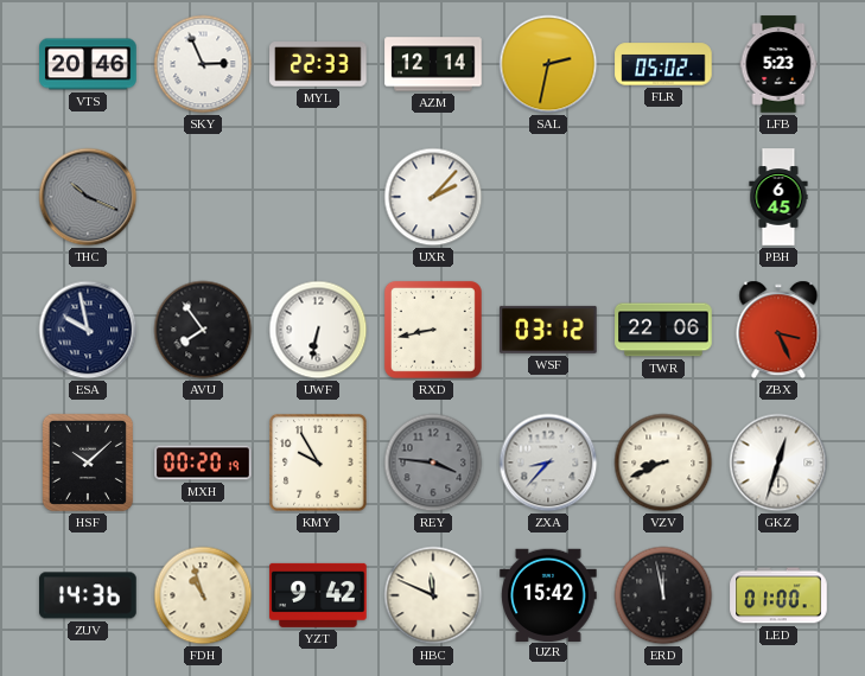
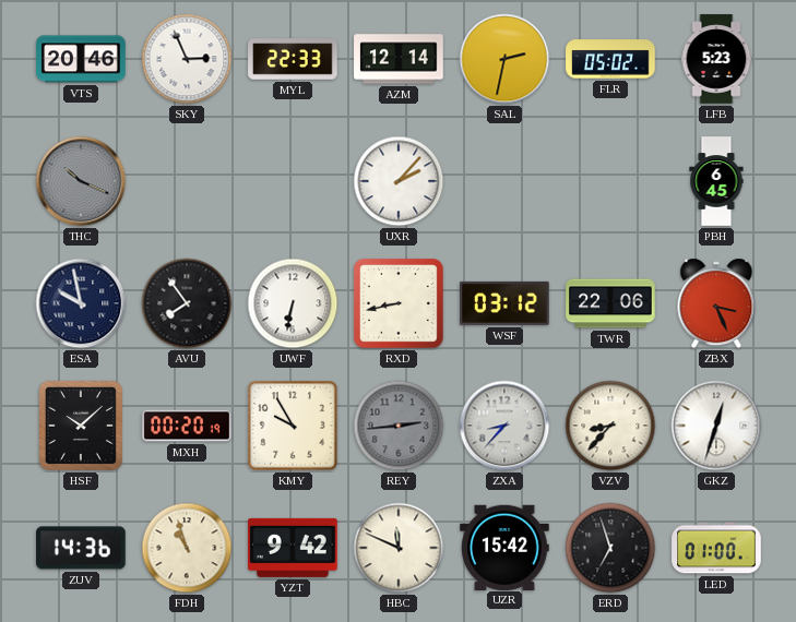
REY: 3:46 -> 2:44
VZV: 8:41 -> 8:37
ERD: 11:58 -> 6:57
